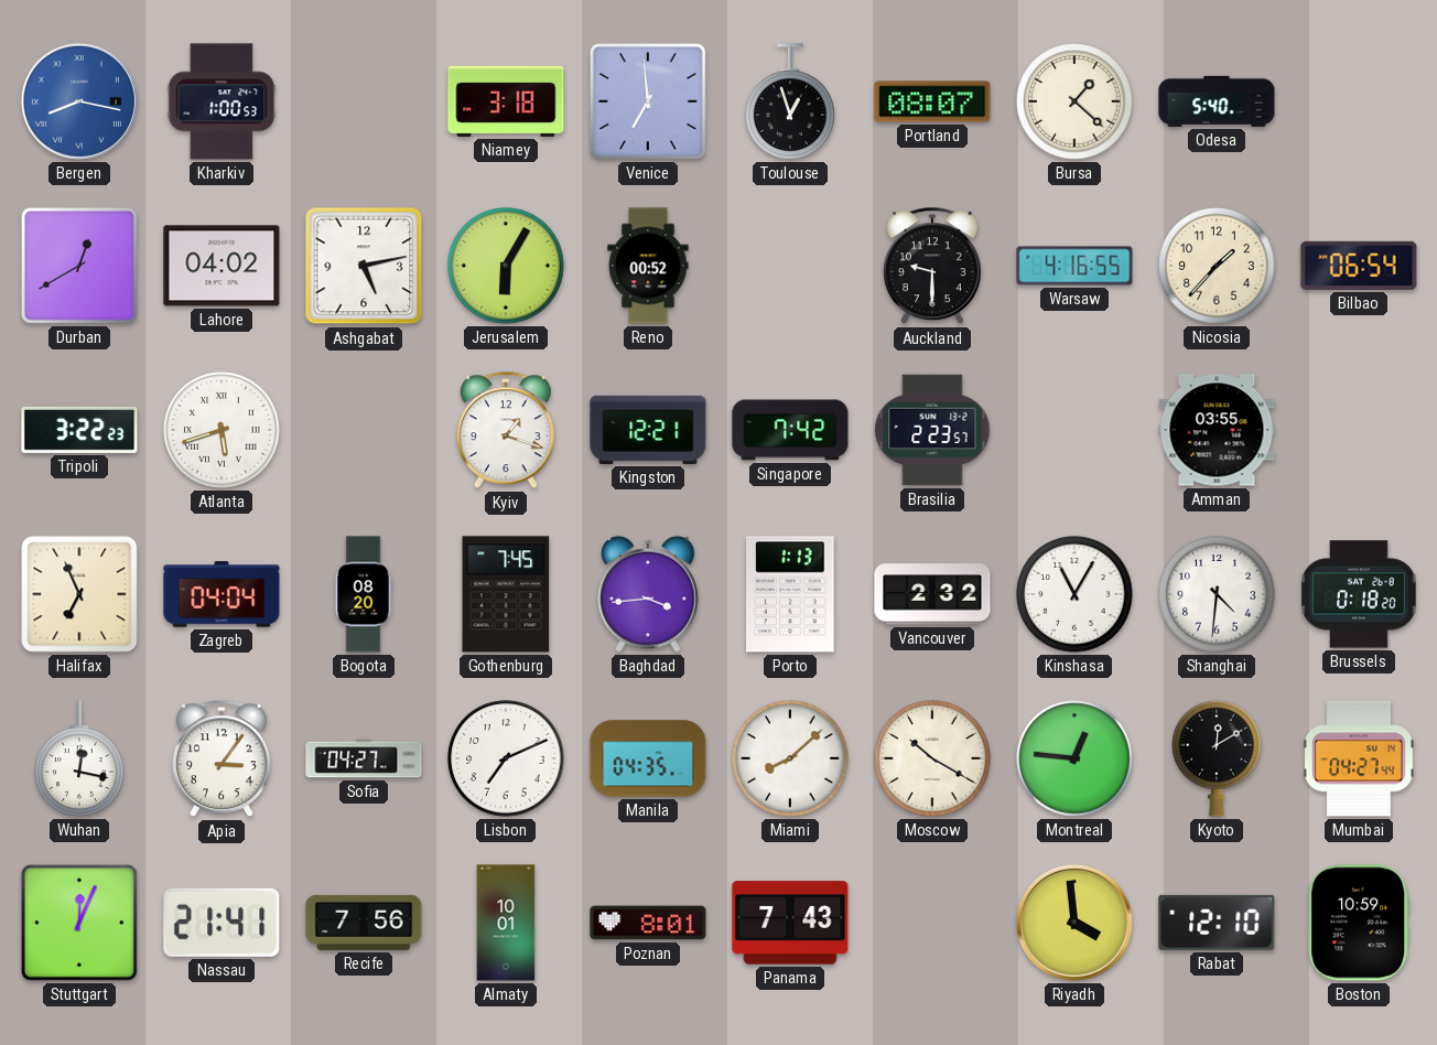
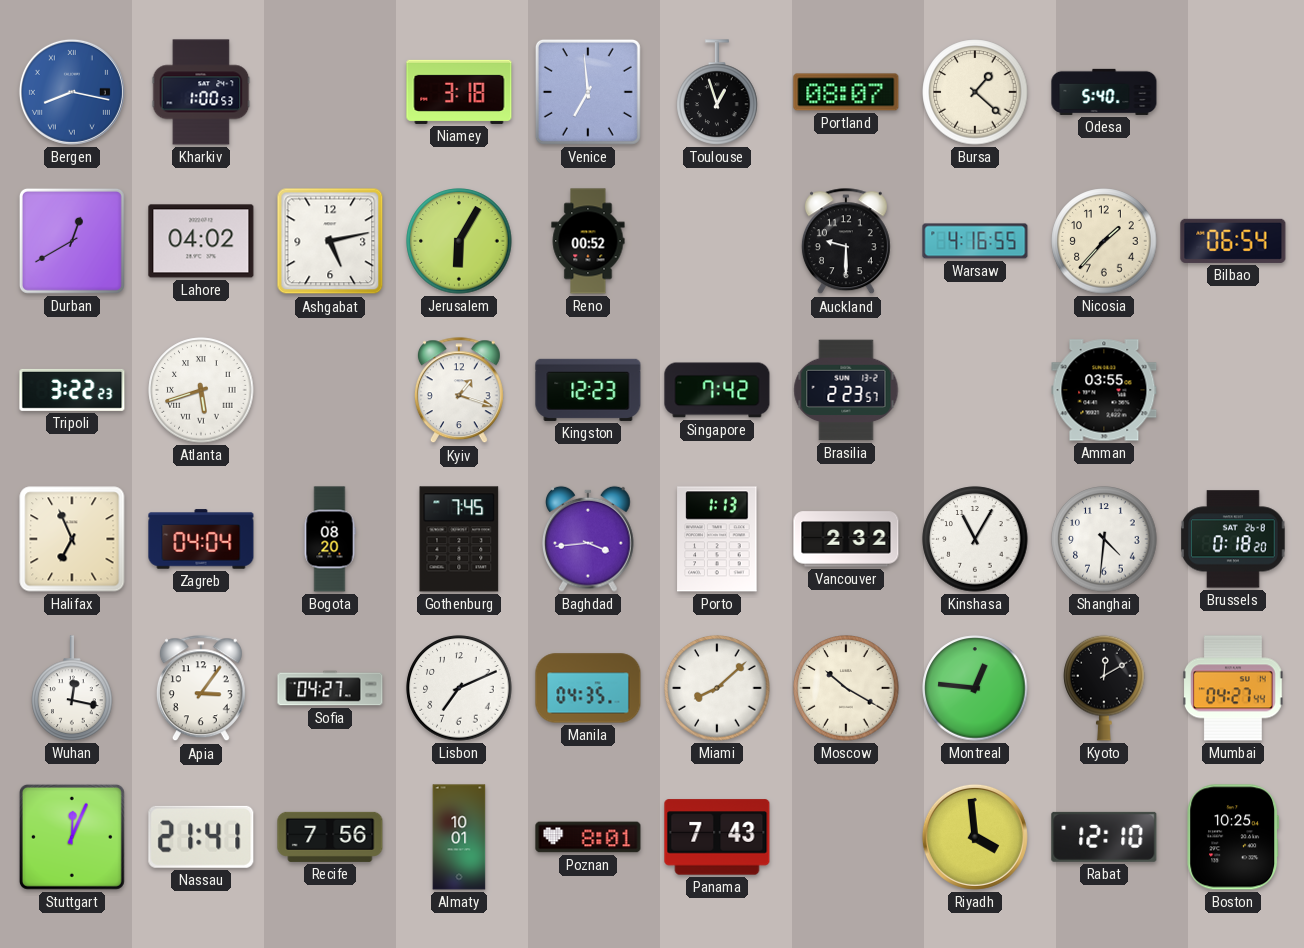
Kingston: 12:21 -> 12:23
Boston: 10:59 -> 10:25
